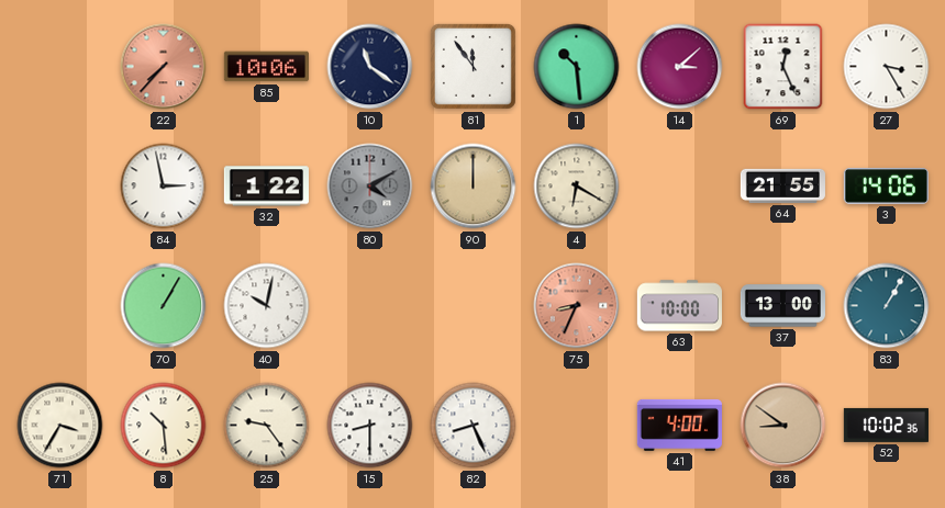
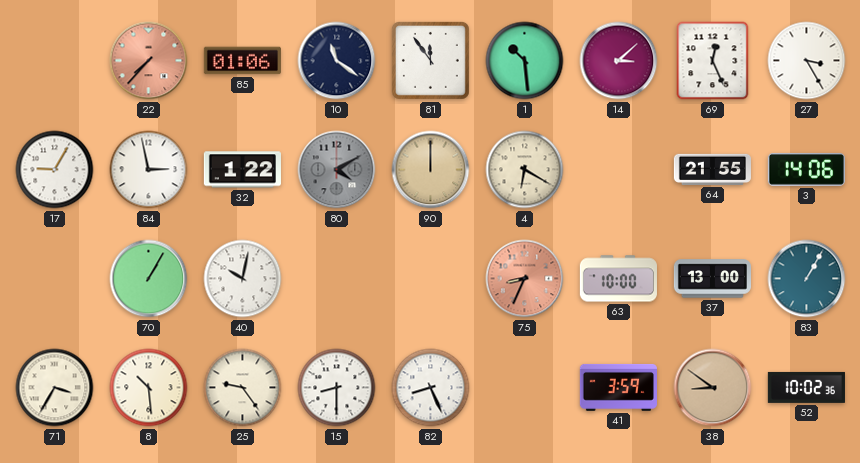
85: 10:06 -> 01:06
17: none -> 9:05
41: 4:00 -> 3:59
